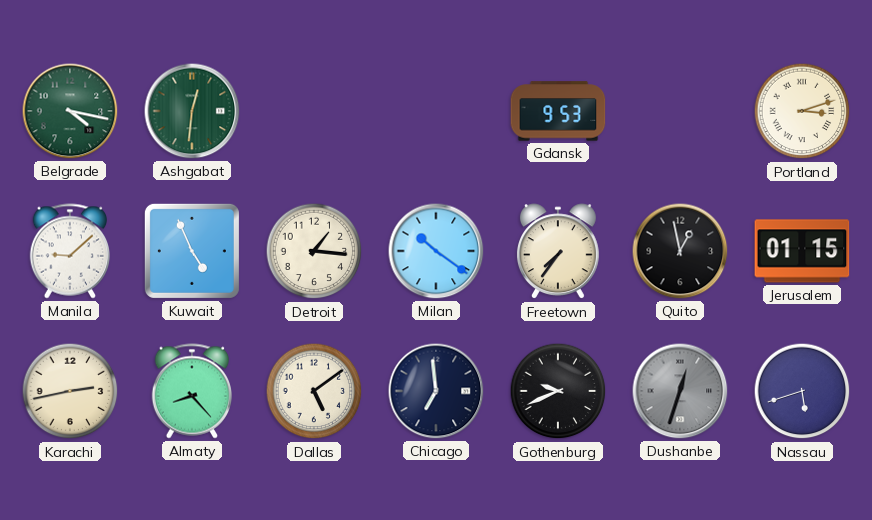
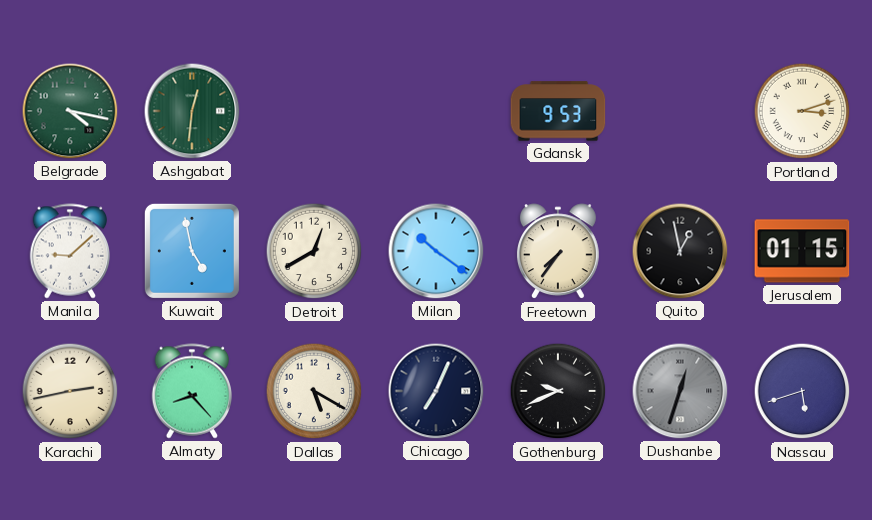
Kuwait: 4:56 -> 4:58
Detroit: 1:16 -> 12:40
Dallas: 5:09 -> 5:20
Chicago: 6:59 -> 7:04
